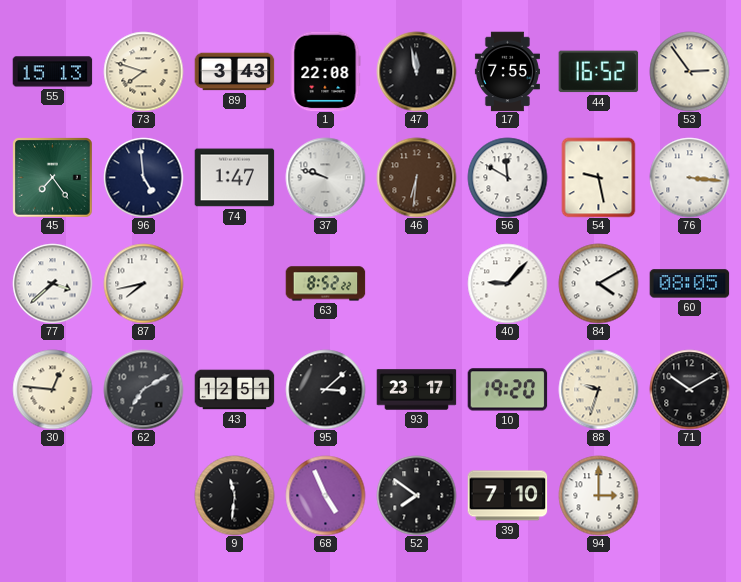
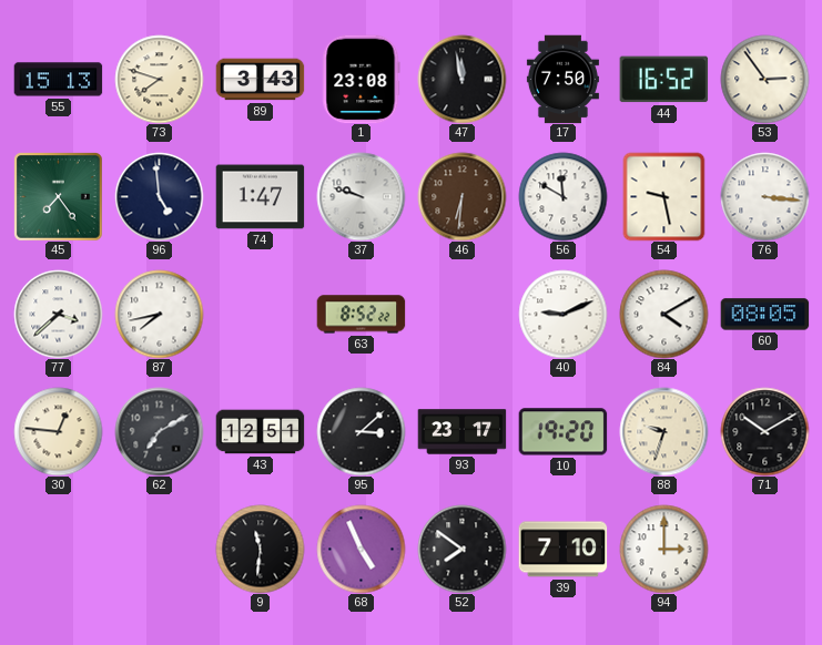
1: 22:08 -> 23:08
17: 7:55 -> 7:50
40: 9:07 -> 9:11
